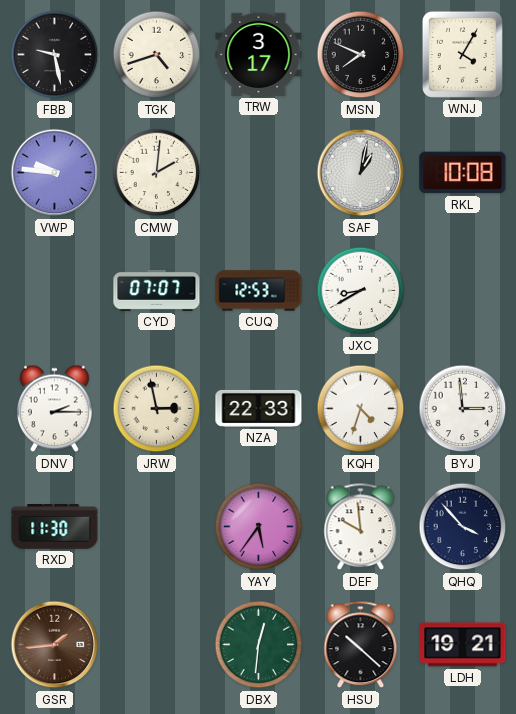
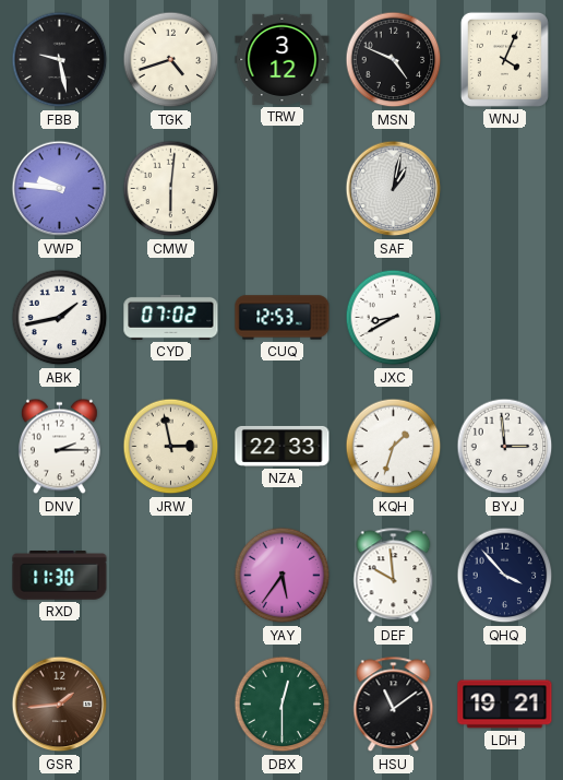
TRW: 3:17 -> 3:12
MSN: 7:49 -> 4:49
WNJ: 4:05 -> 4:04
CMW: 2:01 -> 6:01
RKL: 10:08 -> none
ABK: none -> 1:43
CYD: 07:07 -> 07:02
KQH: 4:33 -> 1:33
DBX: 12:31 -> 12:30
HSU: 10:22 -> 11:09
